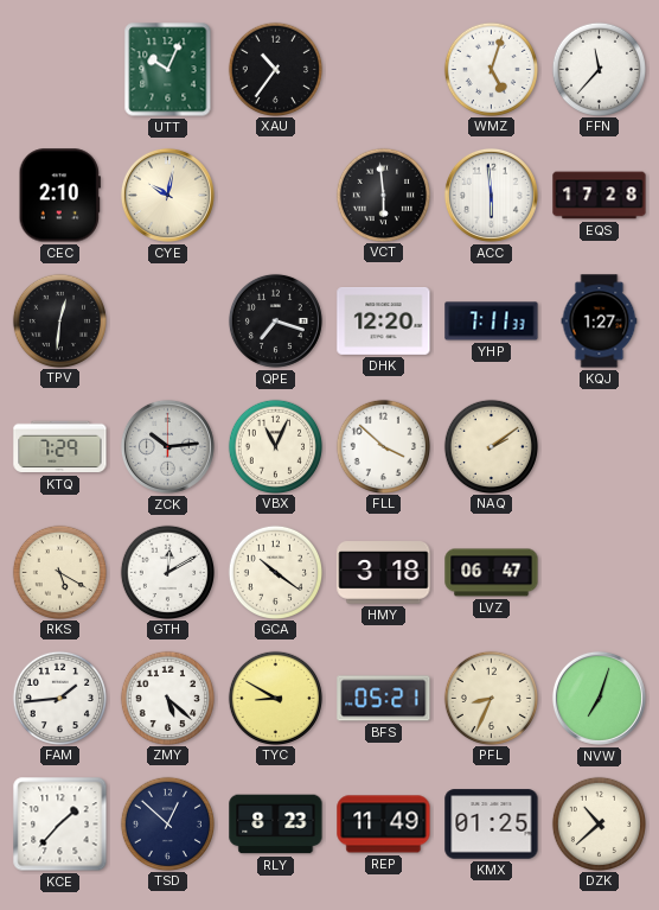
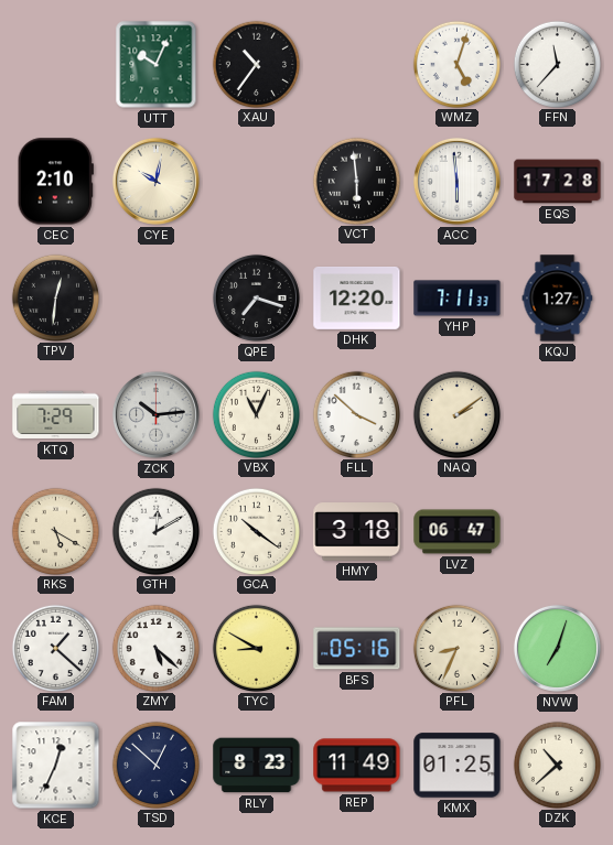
FAM: 1:44 -> 1:22
BFS: 05:21 -> 05:16
KCE: 1:37 -> 12:34
